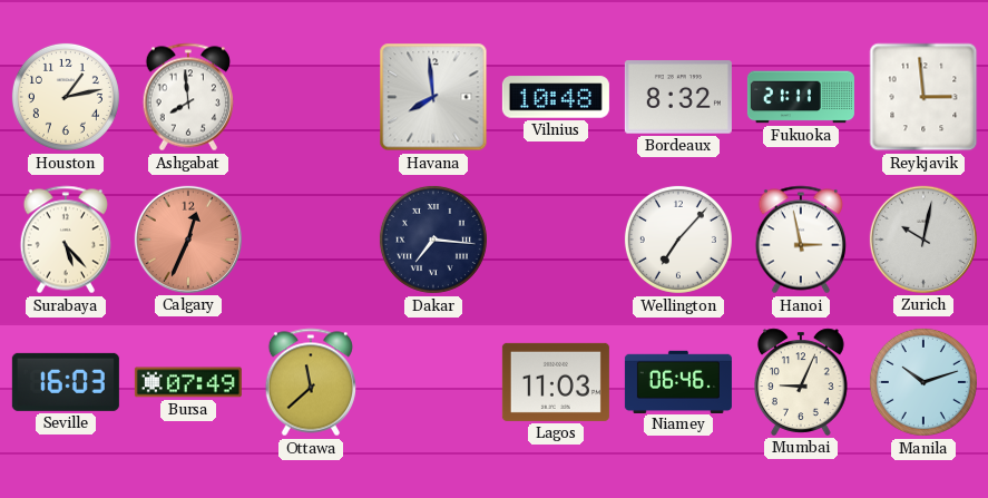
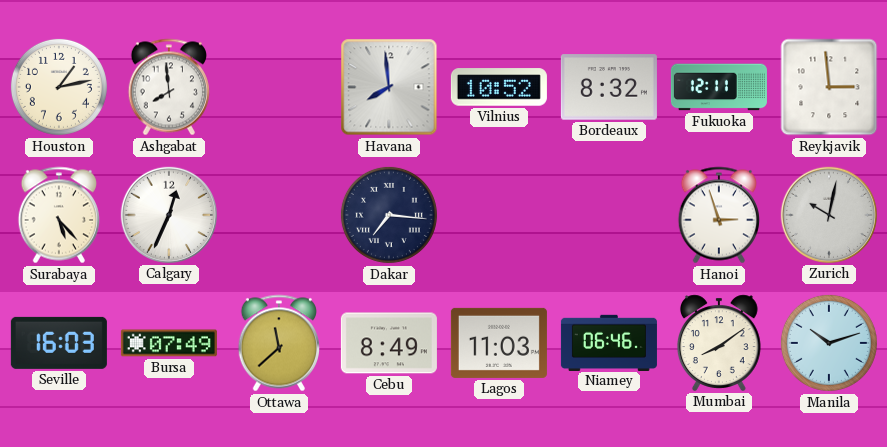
Vilnius: 10:48 -> 10:52
Fukuoka: 21:11 -> 12:11
Calgary dial: salmon -> white
Wellington: 7:07 -> none
Hanoi: 2:58 -> 2:57
Cebu: none -> 8:49
Mumbai: 9:04 -> 8:09
